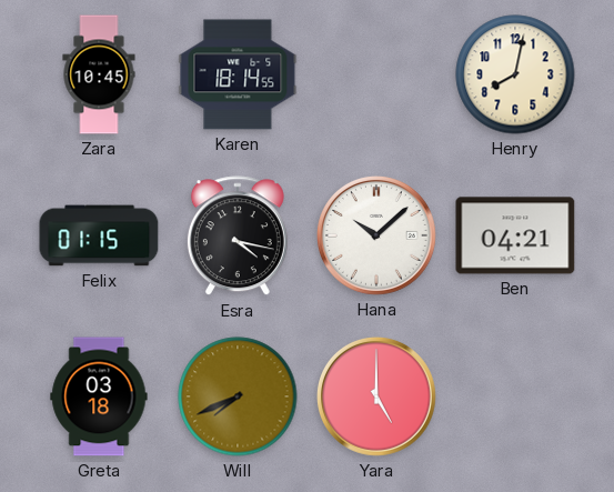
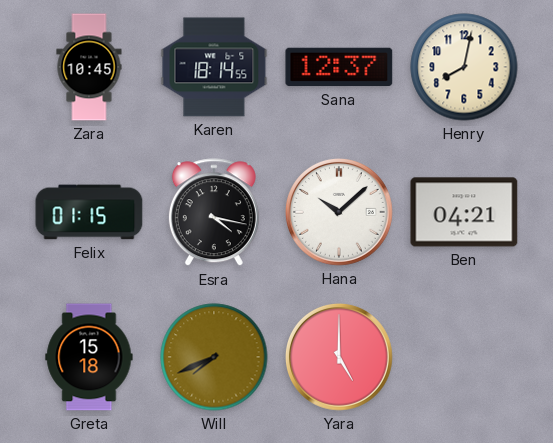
Sana: none -> 12:37
Greta: 03:18 -> 15:18
